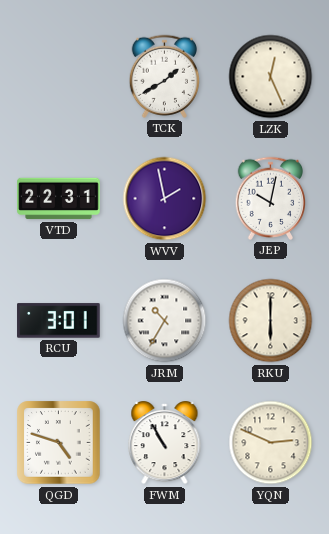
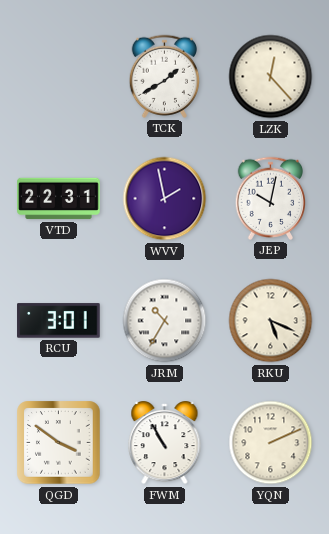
LZK: 12:26 -> 12:23
RKU: 6:00 -> 5:19
QGD: 4:48 -> 3:51
YQN: 2:49 -> 2:11
